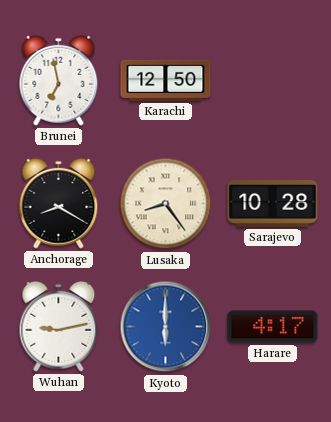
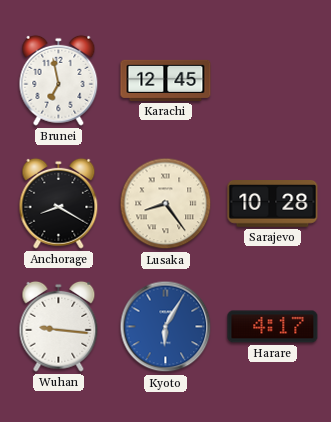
Karachi: 12:50 -> 12:45
Wuhan: 9:13 -> 9:16
Kyoto: 6:00 -> 6:05
